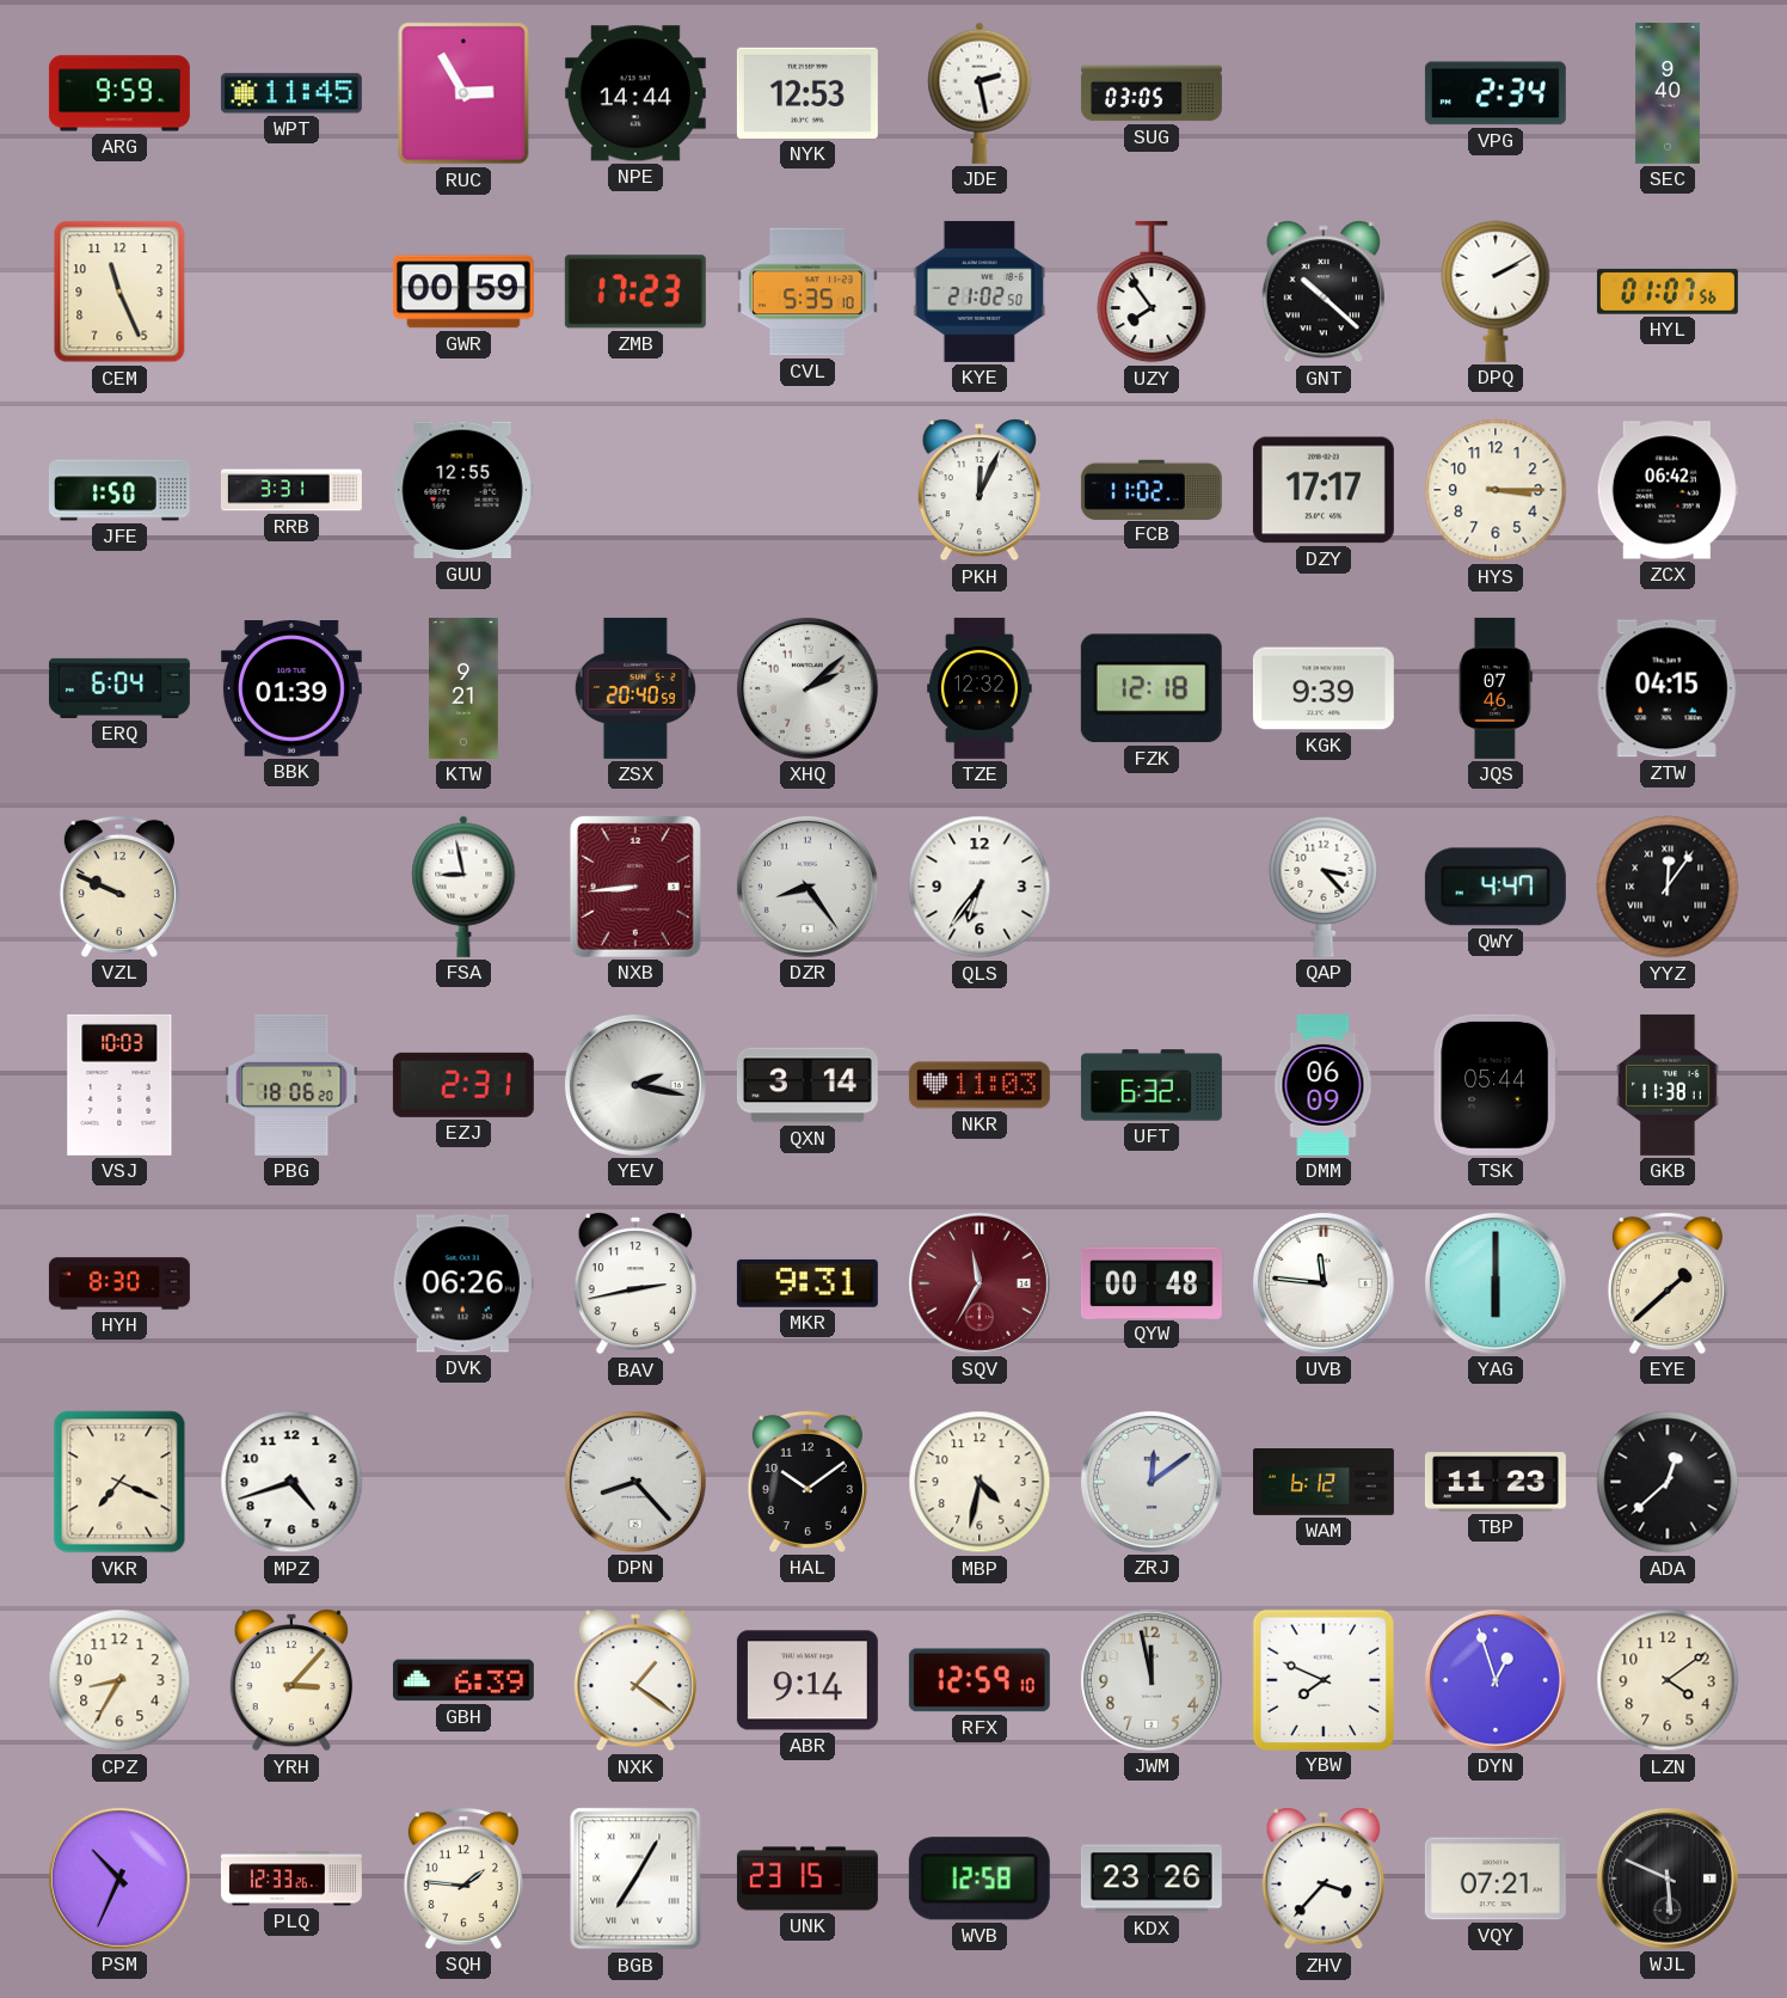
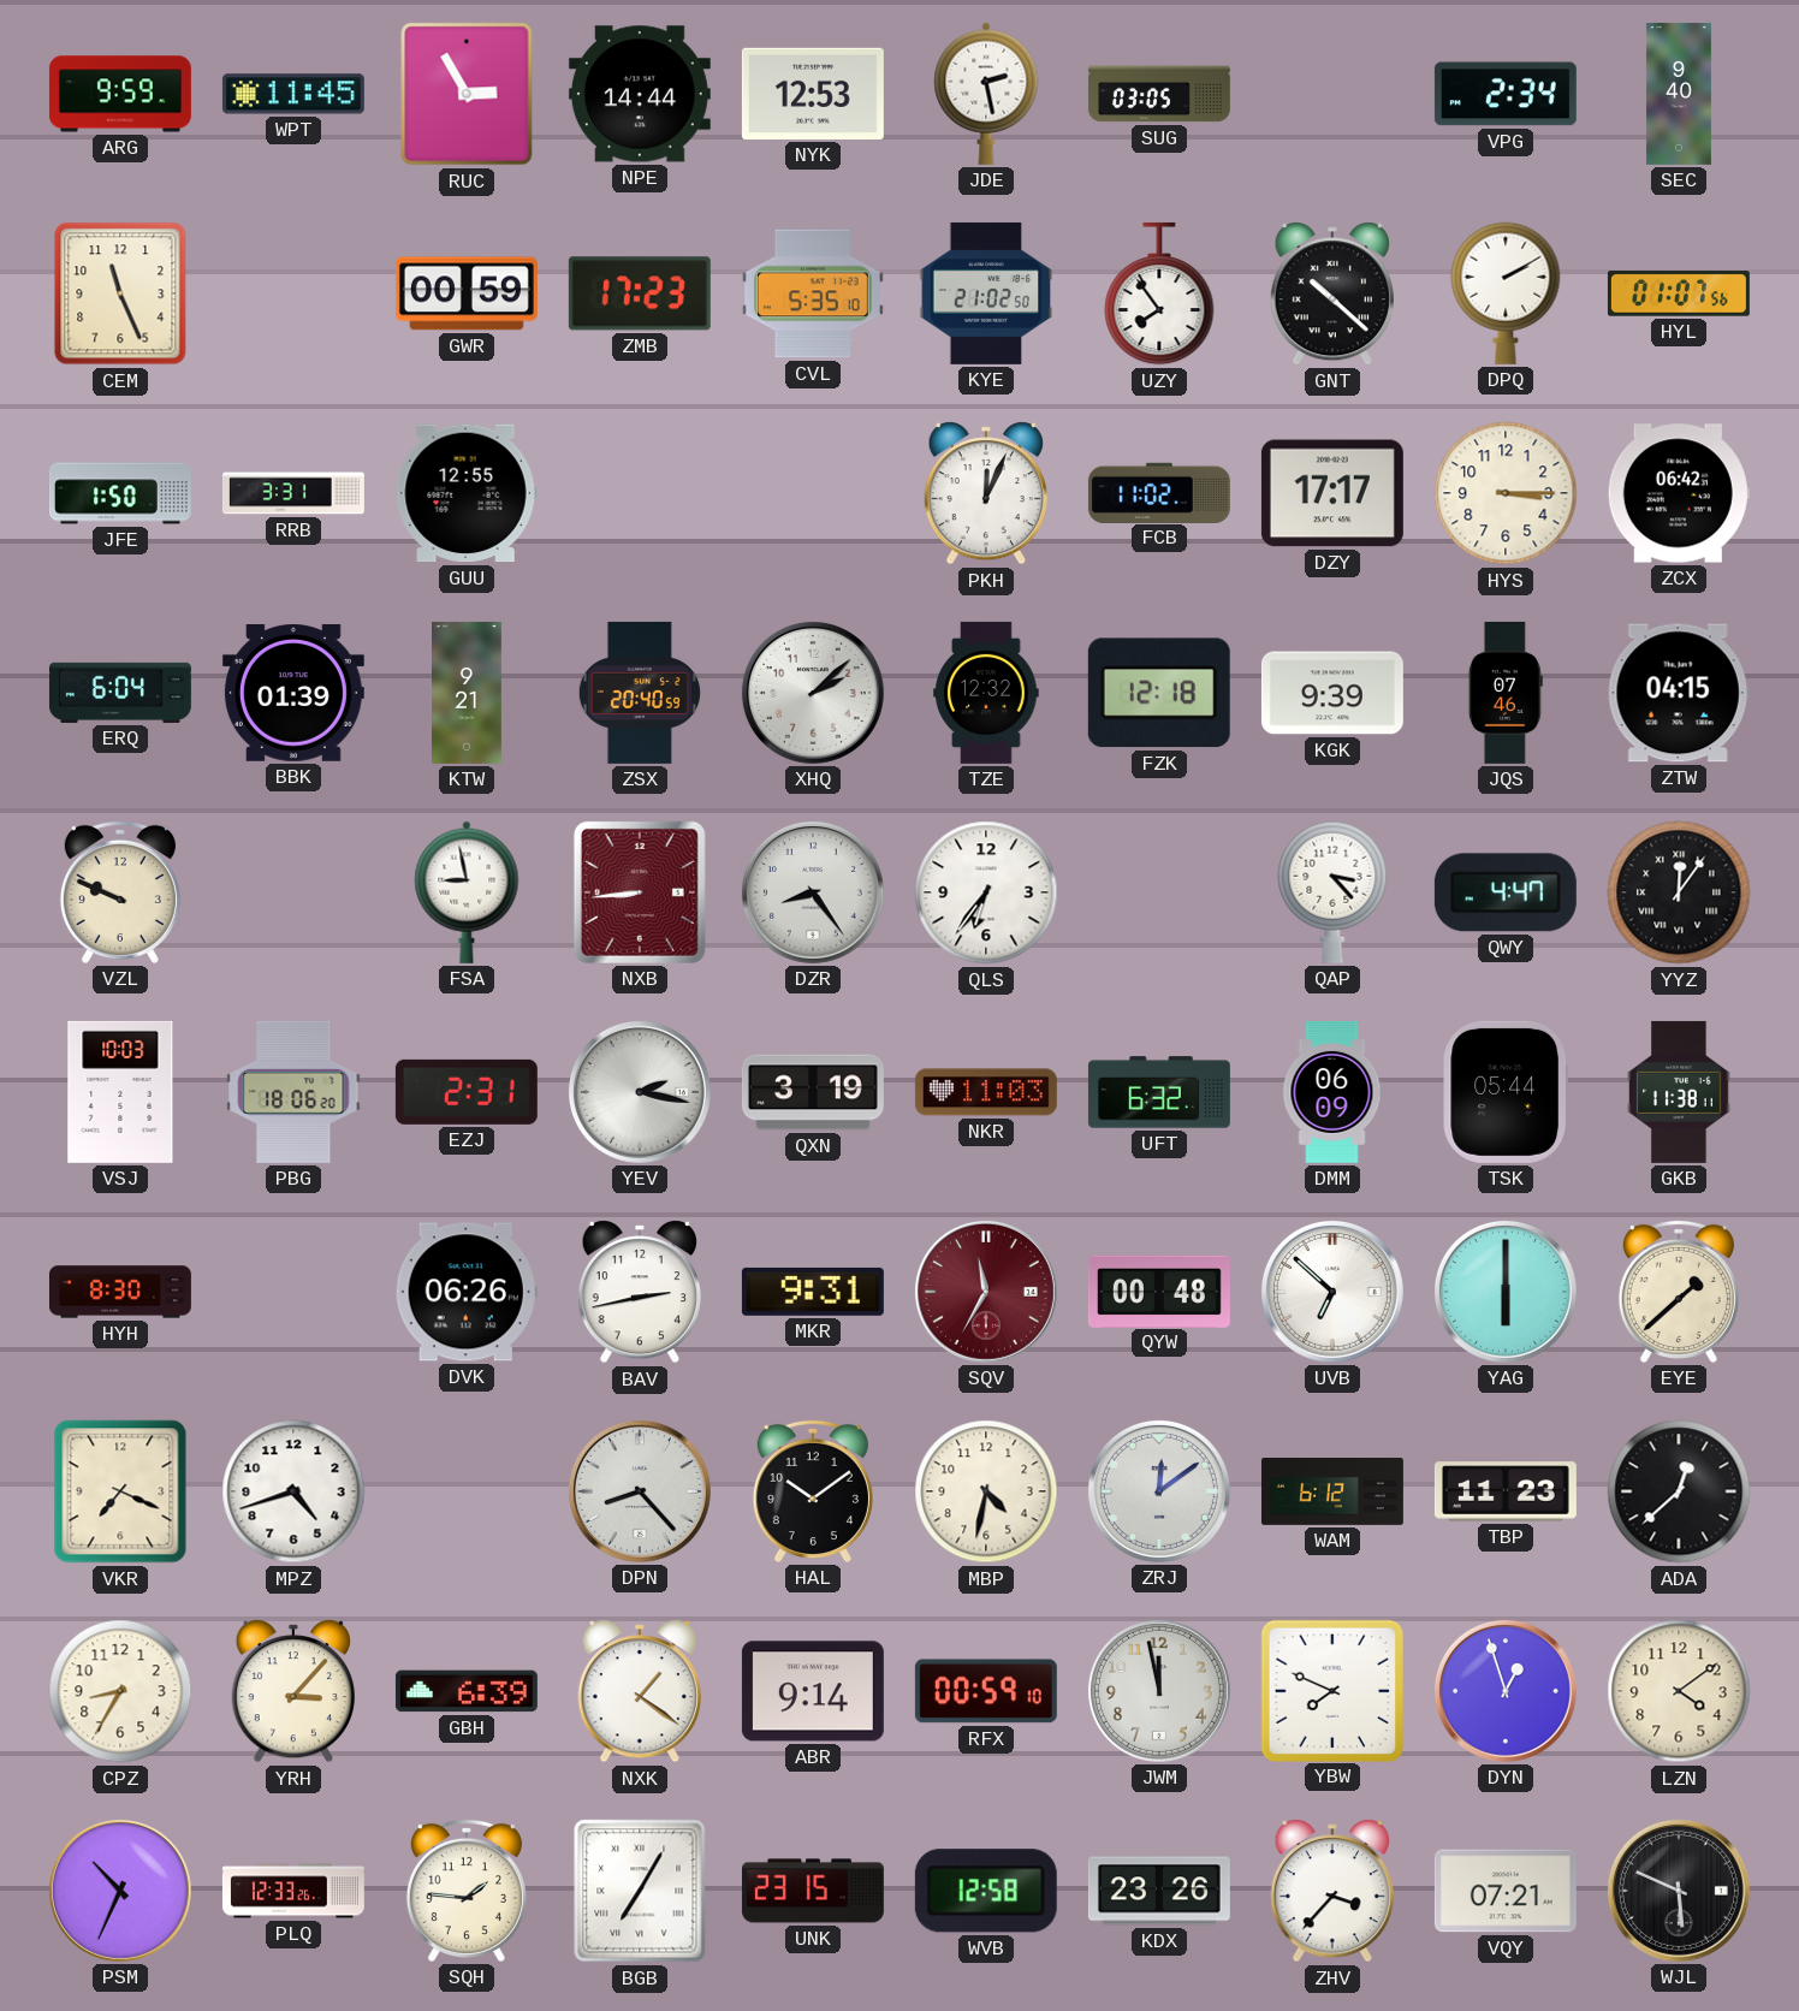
QXN: 3:14 -> 3:19
UVB: 11:46 -> 6:52
RFX: 12:59 -> 00:59
